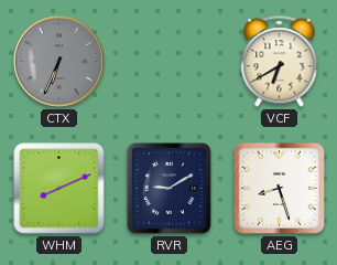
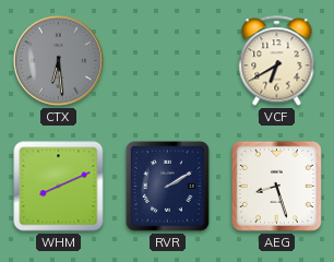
CTX: 6:34 -> 6:29
RVR: 9:10 -> 2:10
